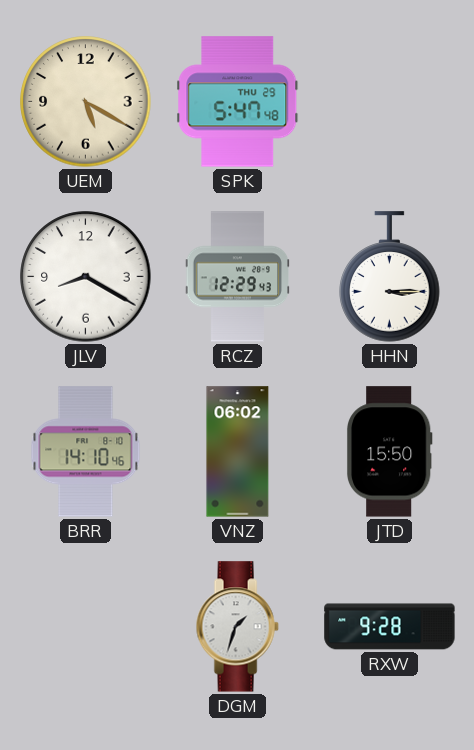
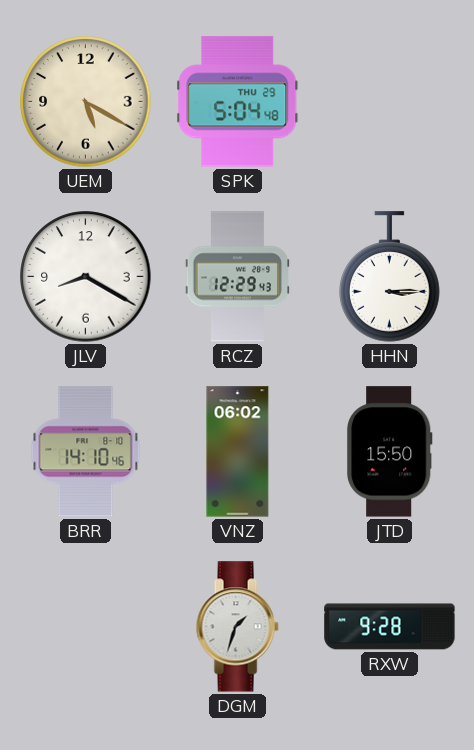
SPK: 5:47 -> 5:04
